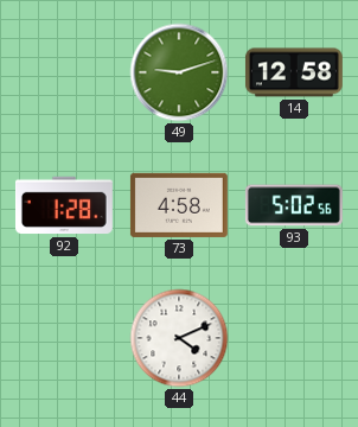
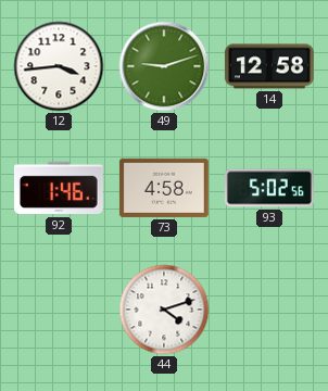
12: none -> 3:44
92: 1:28 -> 1:46
44: 4:11 -> 4:12
